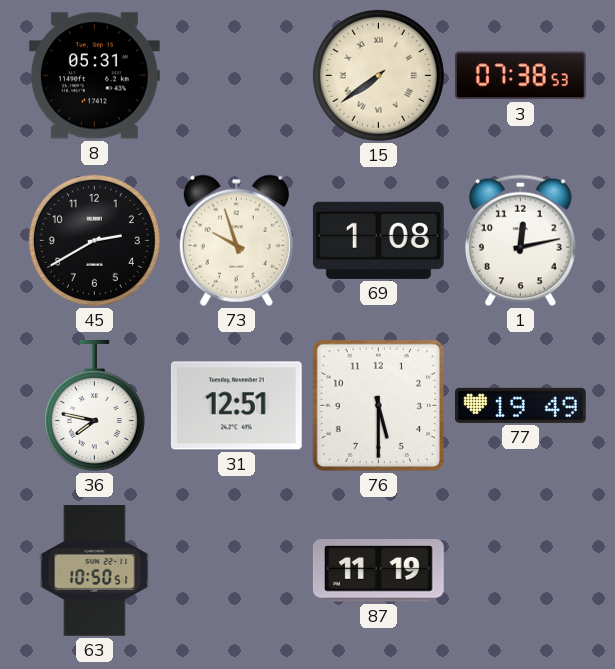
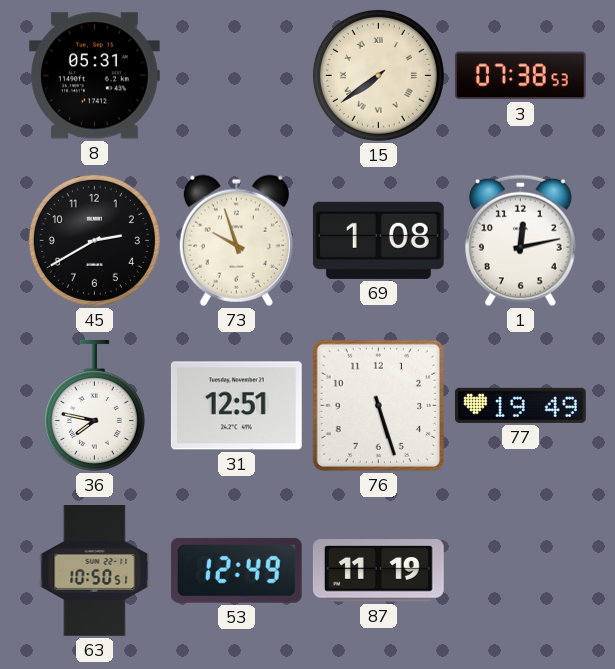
76: 5:30 -> 5:27
53: none -> 12:49
